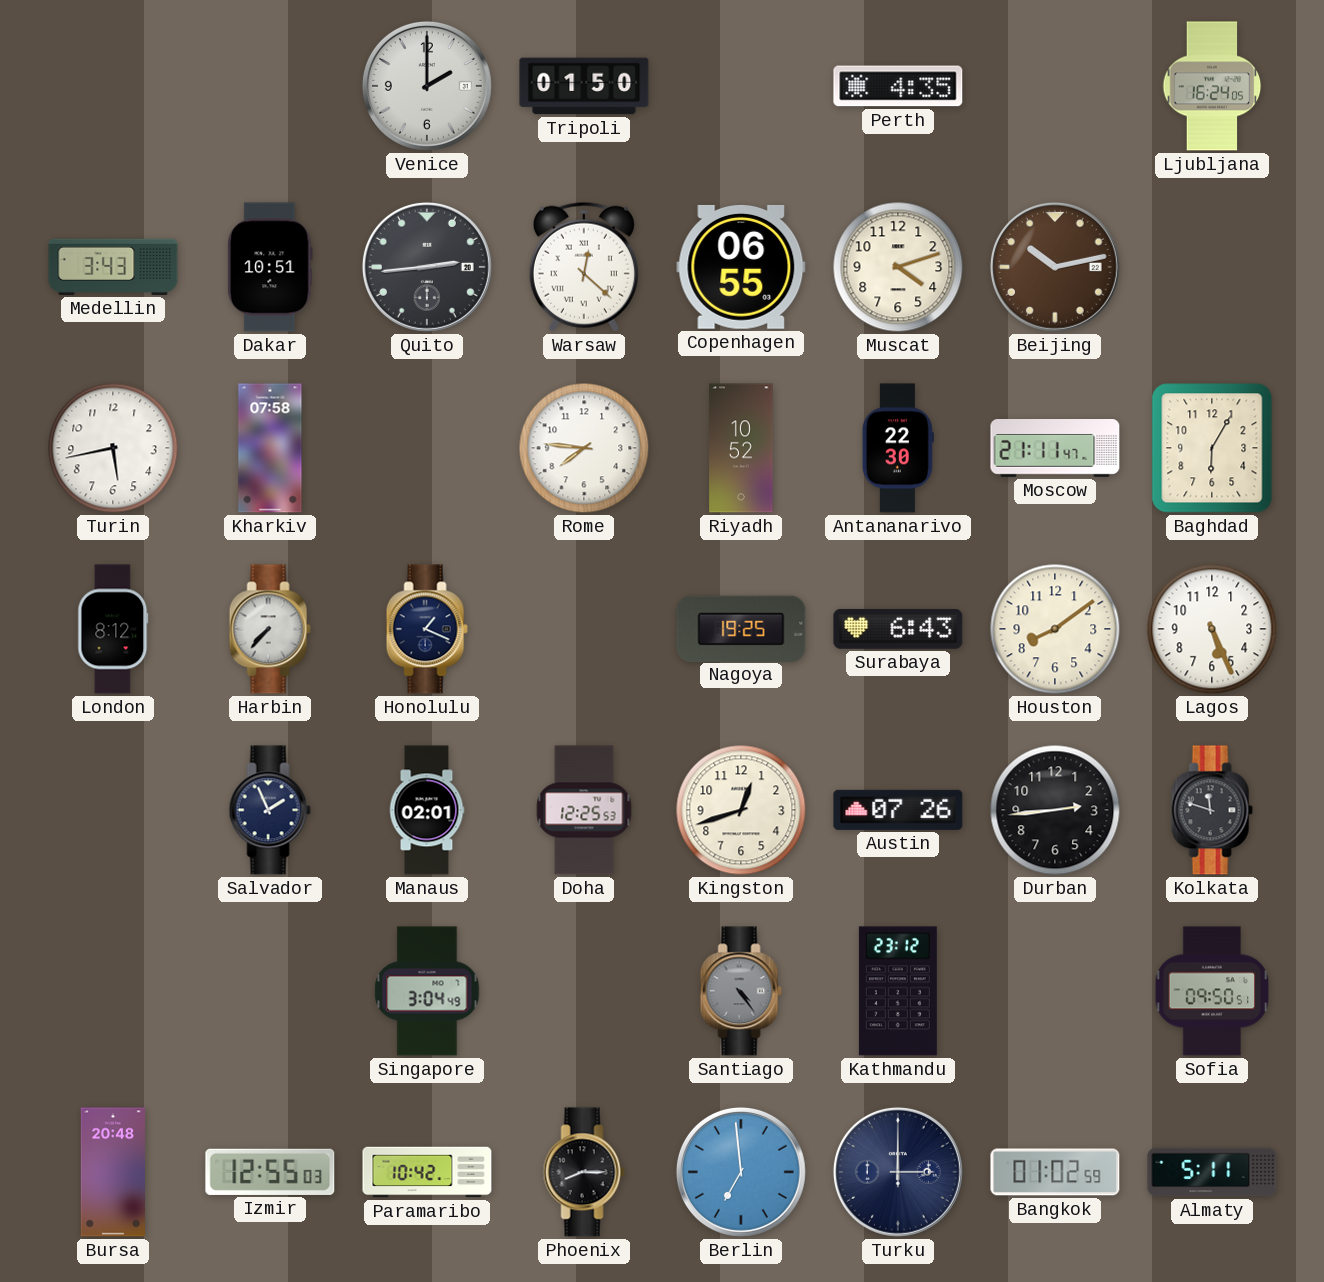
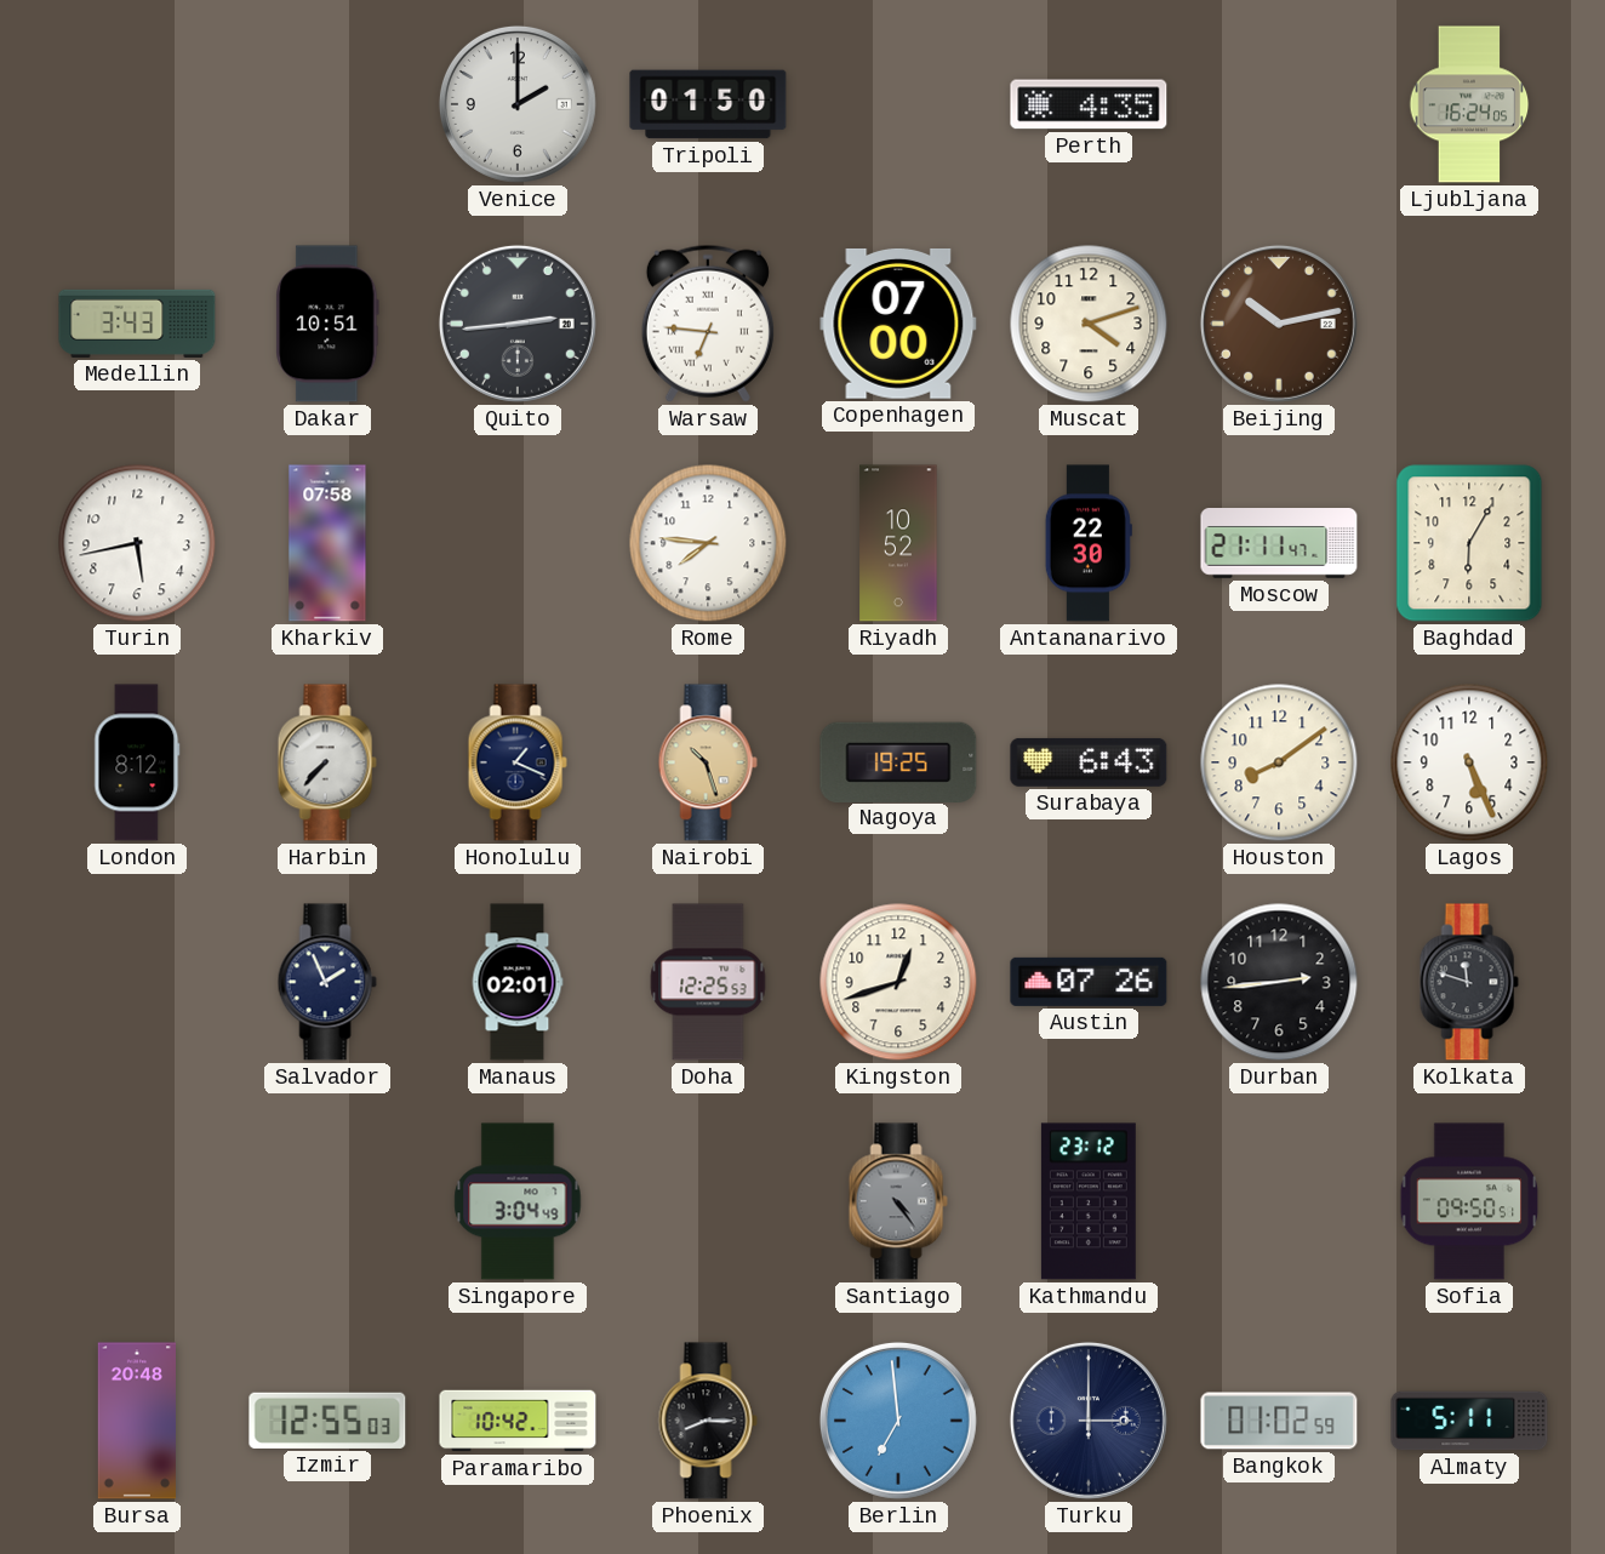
Warsaw: 12:22 -> 6:46
Copenhagen: 06:55 -> 07:00
Nairobi: none -> 10:27
